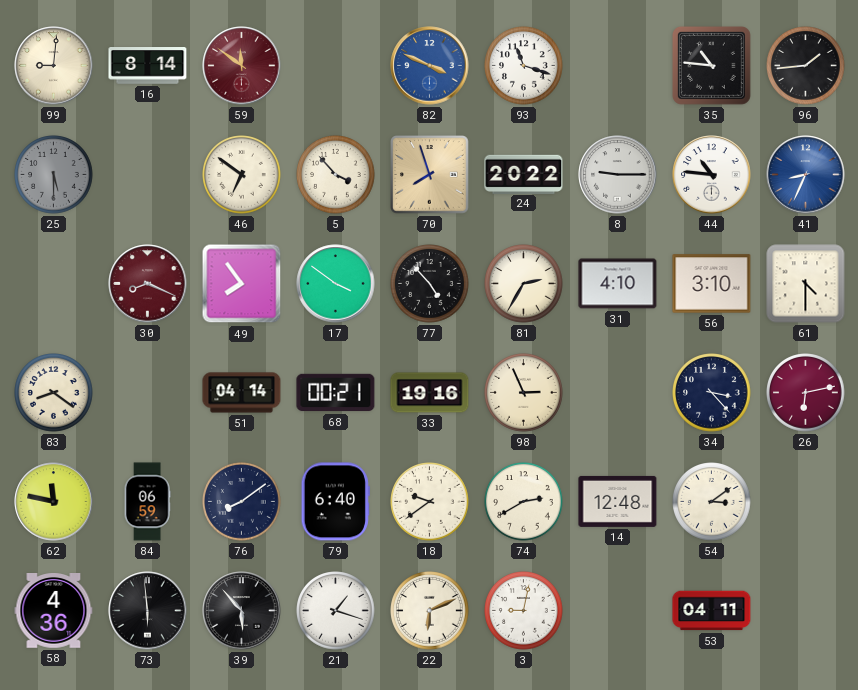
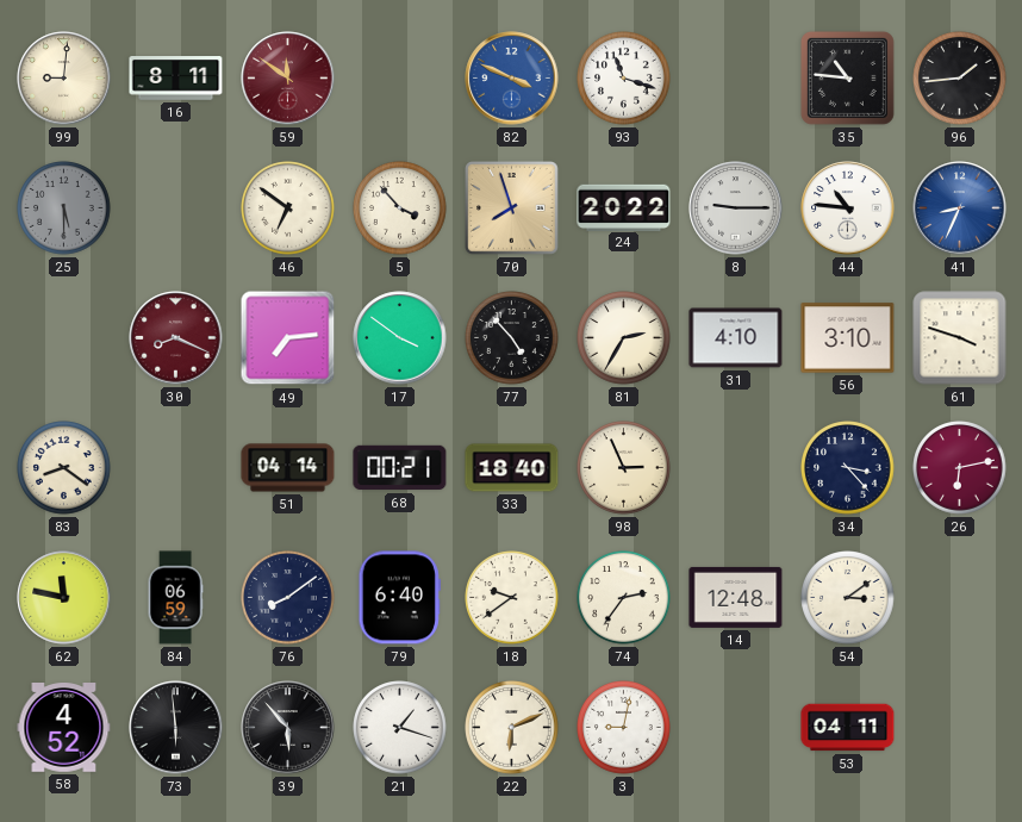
16: 8:14 -> 8:11
49: 7:54 -> 7:14
61: 4:30 -> 3:48
33: 19:16 -> 18:40
74: 2:40 -> 2:36
58: 4:36 -> 4:52
